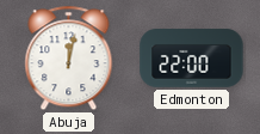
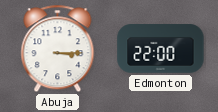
Abuja: 12:02 -> 3:15
